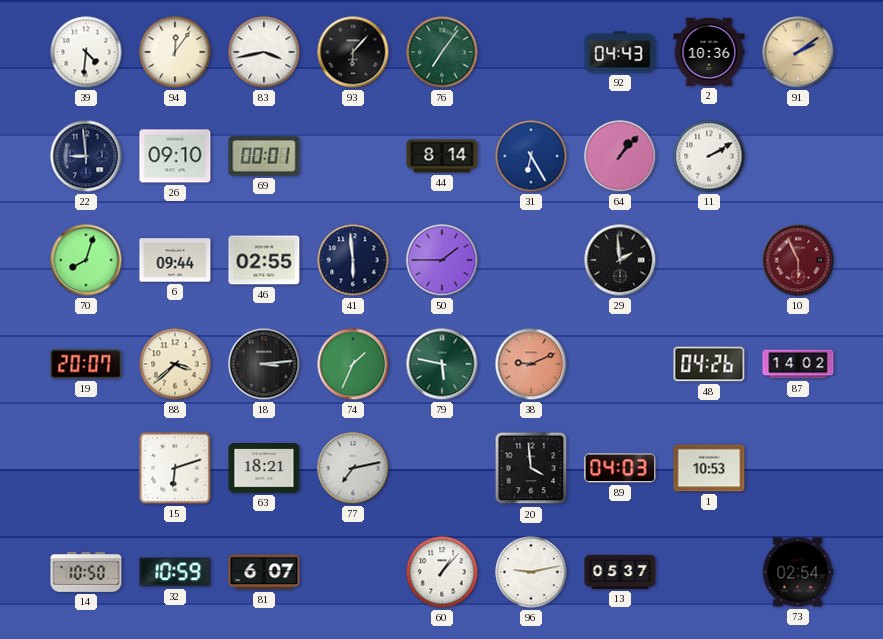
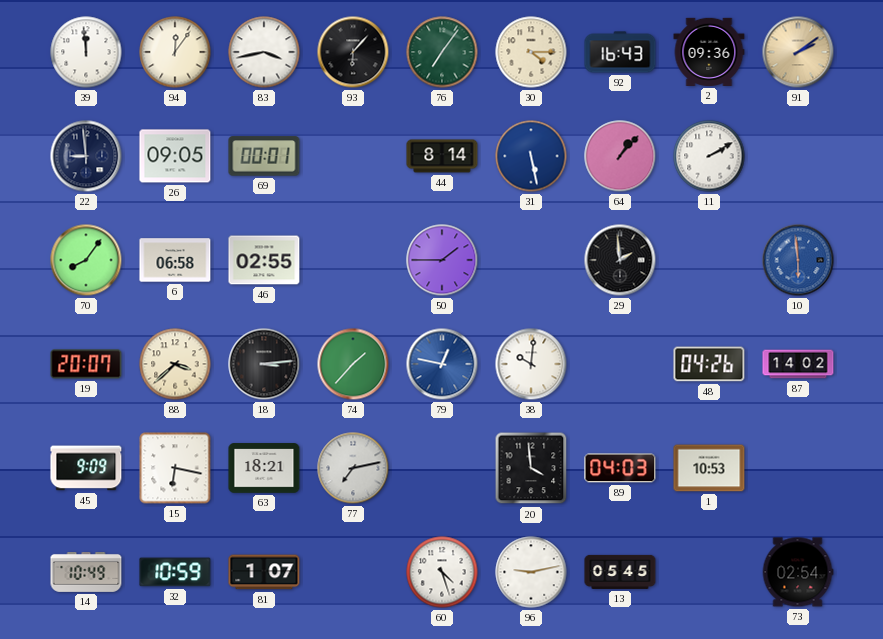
39: 4:31 -> 11:59
30: none -> 4:15
92: 04:43 -> 16:43
2: 10:36 -> 09:36
26: 09:10 -> 09:05
31: 6:25 -> 5:28
70: 8:03 -> 8:06
6: 09:44 -> 06:58
41: 5:59 -> none
10: 5:56 -> 5:59
10 dial: burgundy -> blue
74: 1:34 -> 1:37
79: 5:47 -> 12:47
79 dial: green -> blue
38: 9:11 -> 10:01
38 dial: salmon -> white
45: none -> 9:09
15: 6:12 -> 6:17
14: 10:50 -> 10:49
81: 6:07 -> 1:07
60: 1:07 -> 4:27
13: 05:37 -> 05:45
